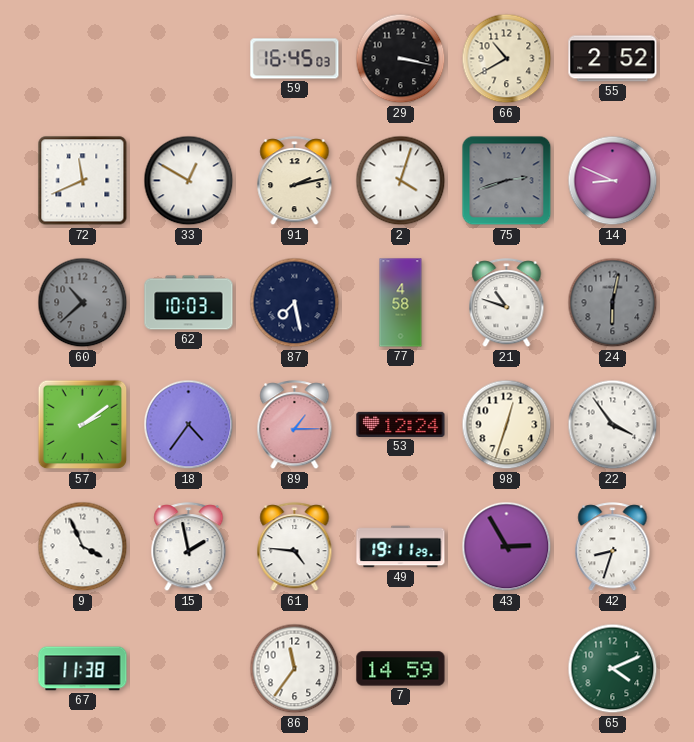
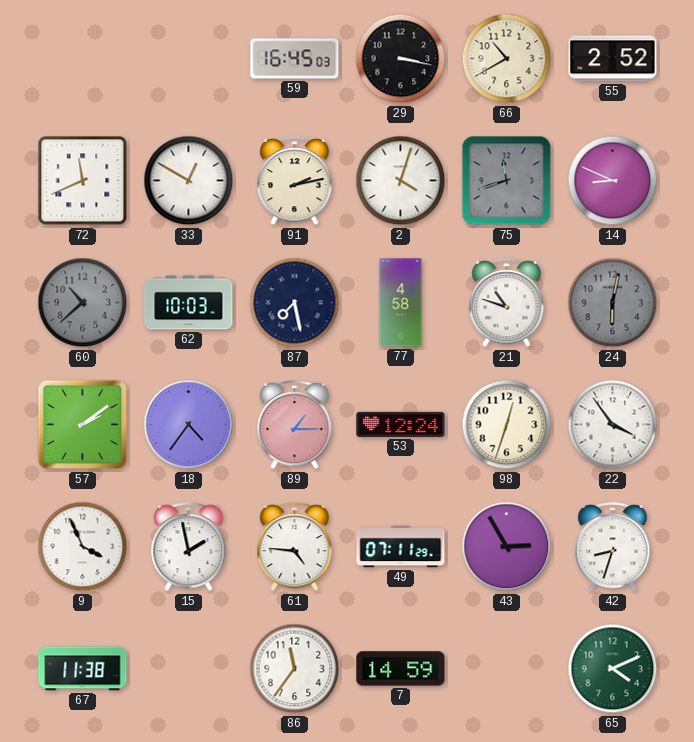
75: 2:42 -> 11:42
49: 19:11 -> 07:11
